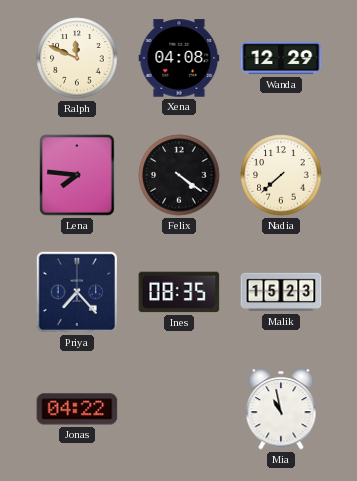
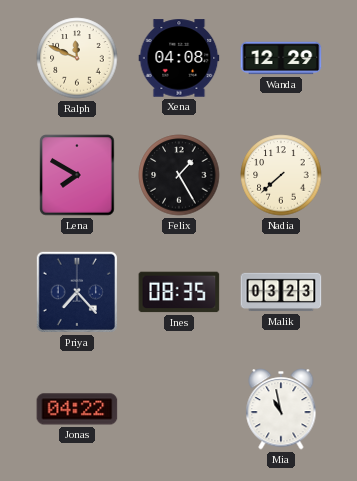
Lena: 7:46 -> 7:50
Felix: 4:21 -> 1:25
Malik: 15:23 -> 03:23
